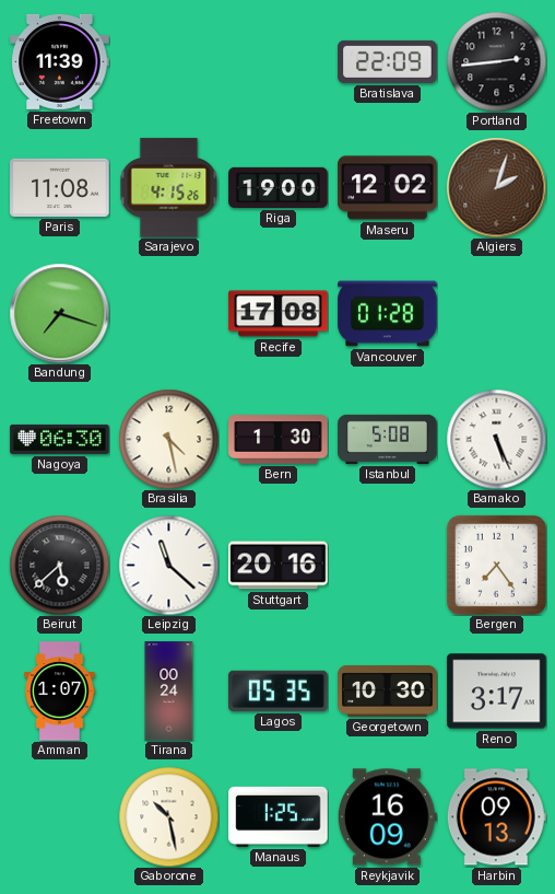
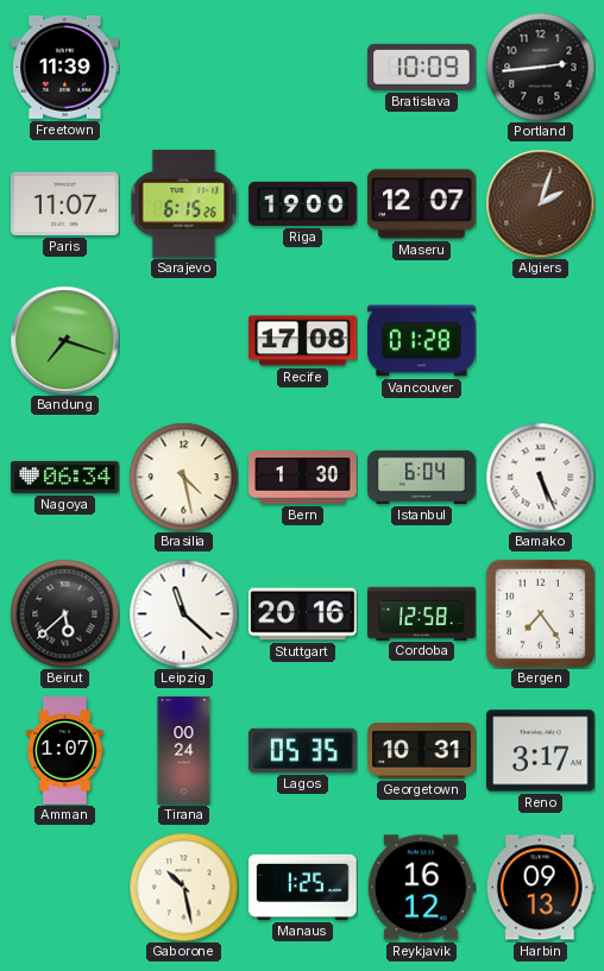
Bratislava: 22:09 -> 10:09
Paris: 11:08 -> 11:07
Sarajevo: 4:15 -> 6:15
Maseru: 12:02 -> 12:07
Nagoya: 06:30 -> 06:34
Istanbul: 5:08 -> 6:04
Cordoba: none -> 12:58
Georgetown: 10:30 -> 10:31
Reykjavik: 16:09 -> 16:12
